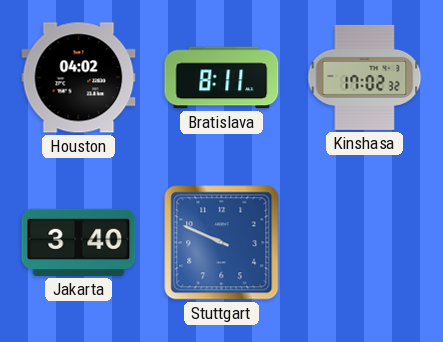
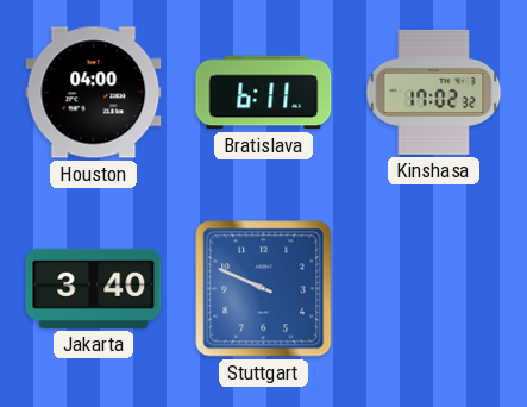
Houston: 04:02 -> 04:00
Bratislava: 8:11 -> 6:11
